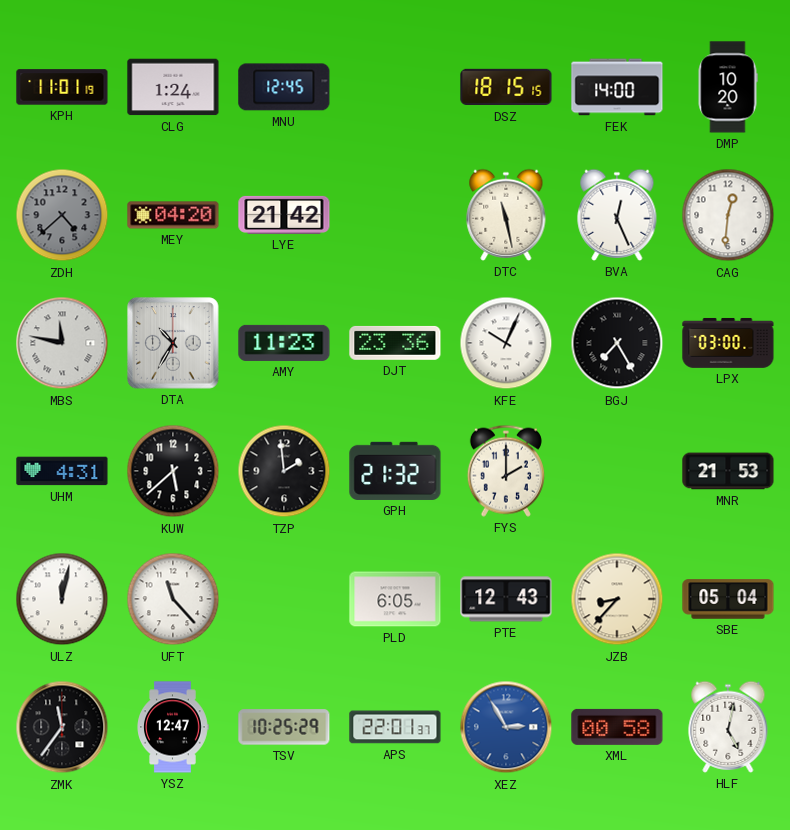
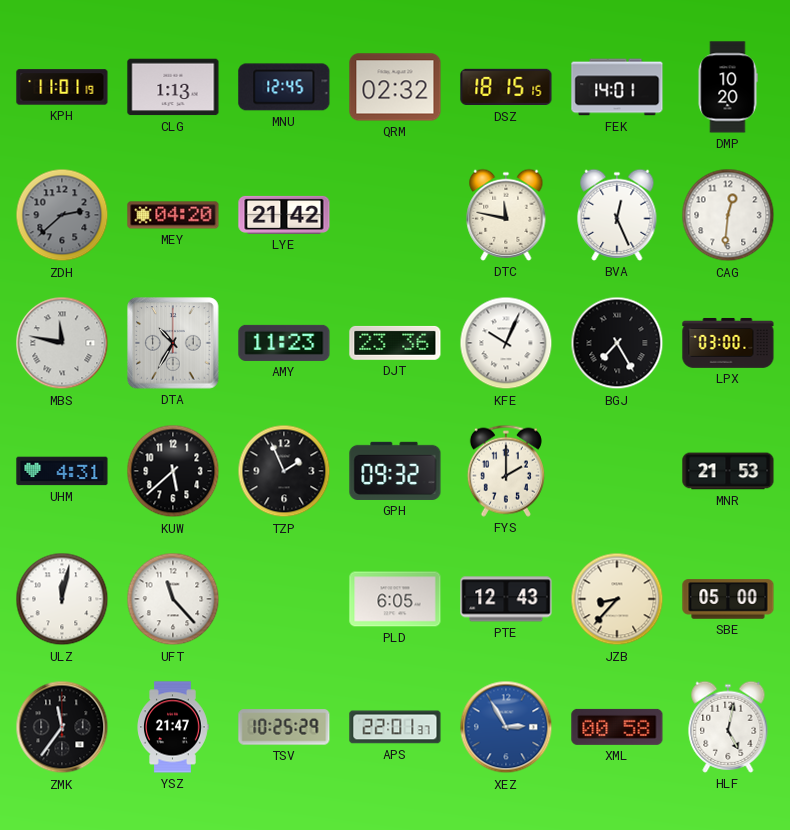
CLG: 1:24 -> 1:13
QRM: none -> 02:32
FEK: 14:00 -> 14:01
ZDH: 4:38 -> 2:38
DTC: 11:28 -> 11:47
TZP: 1:59 -> 1:56
GPH: 21:32 -> 09:32
SBE: 05:04 -> 05:00
YSZ: 12:47 -> 21:47
